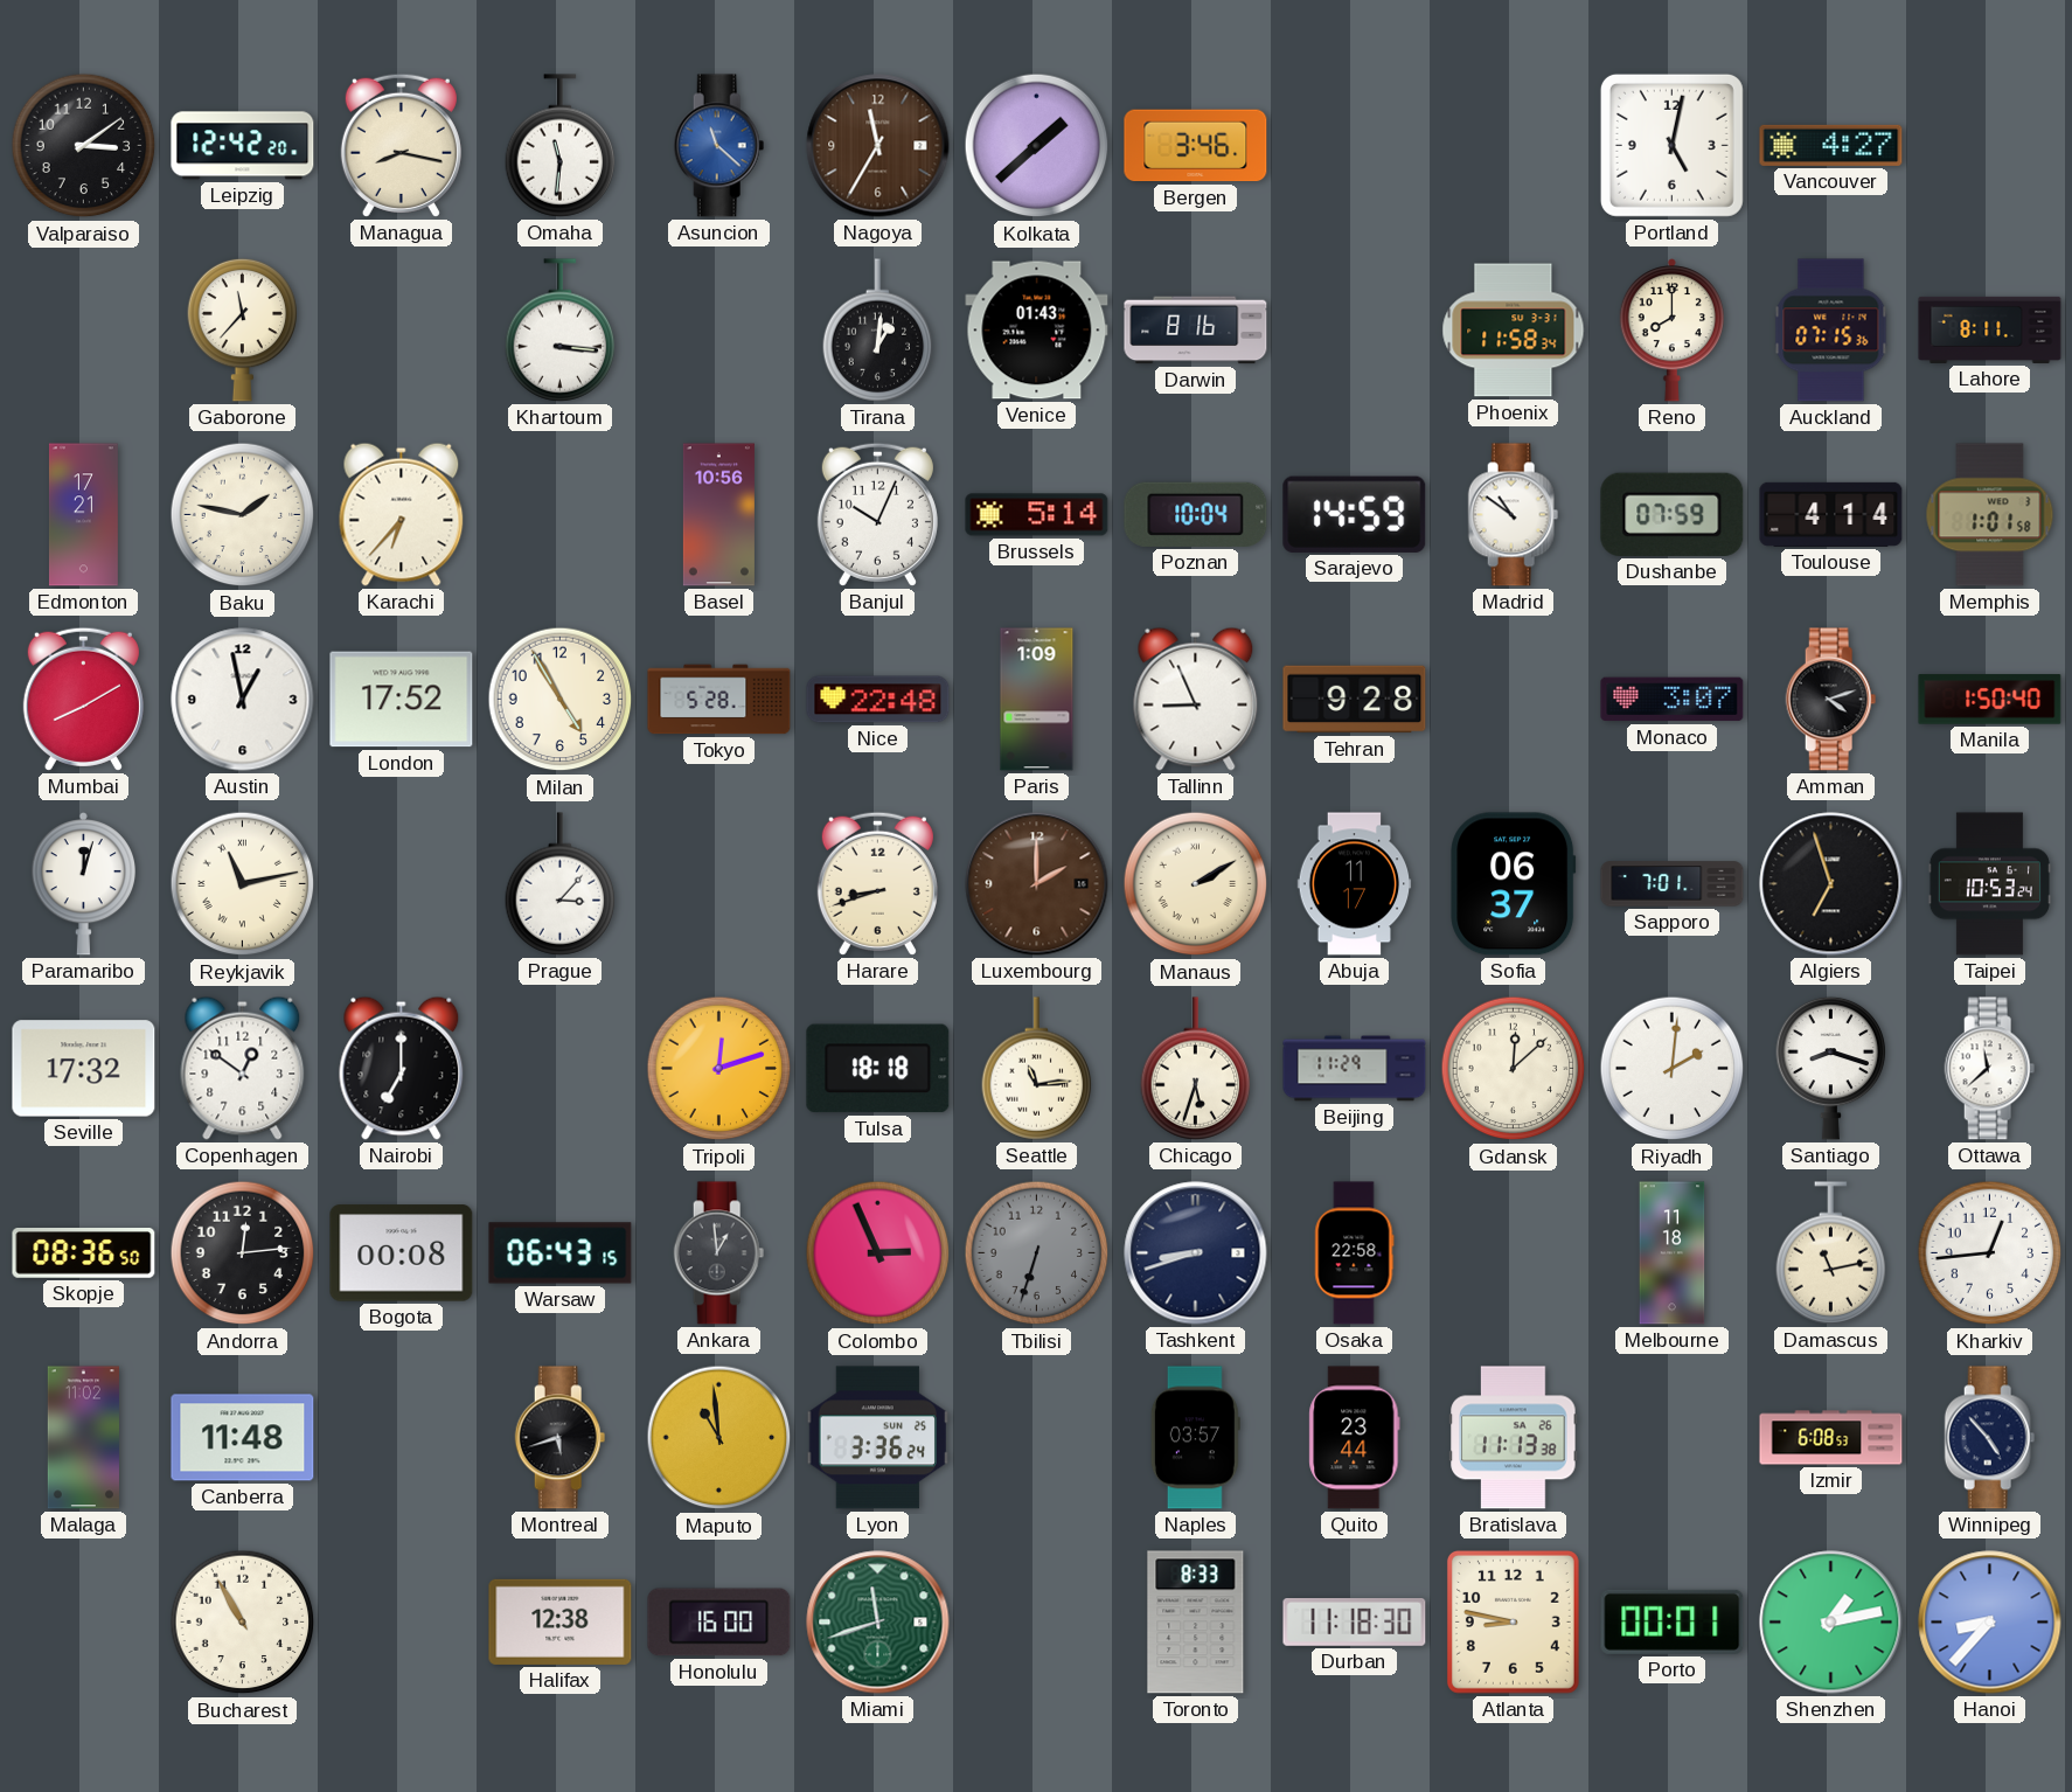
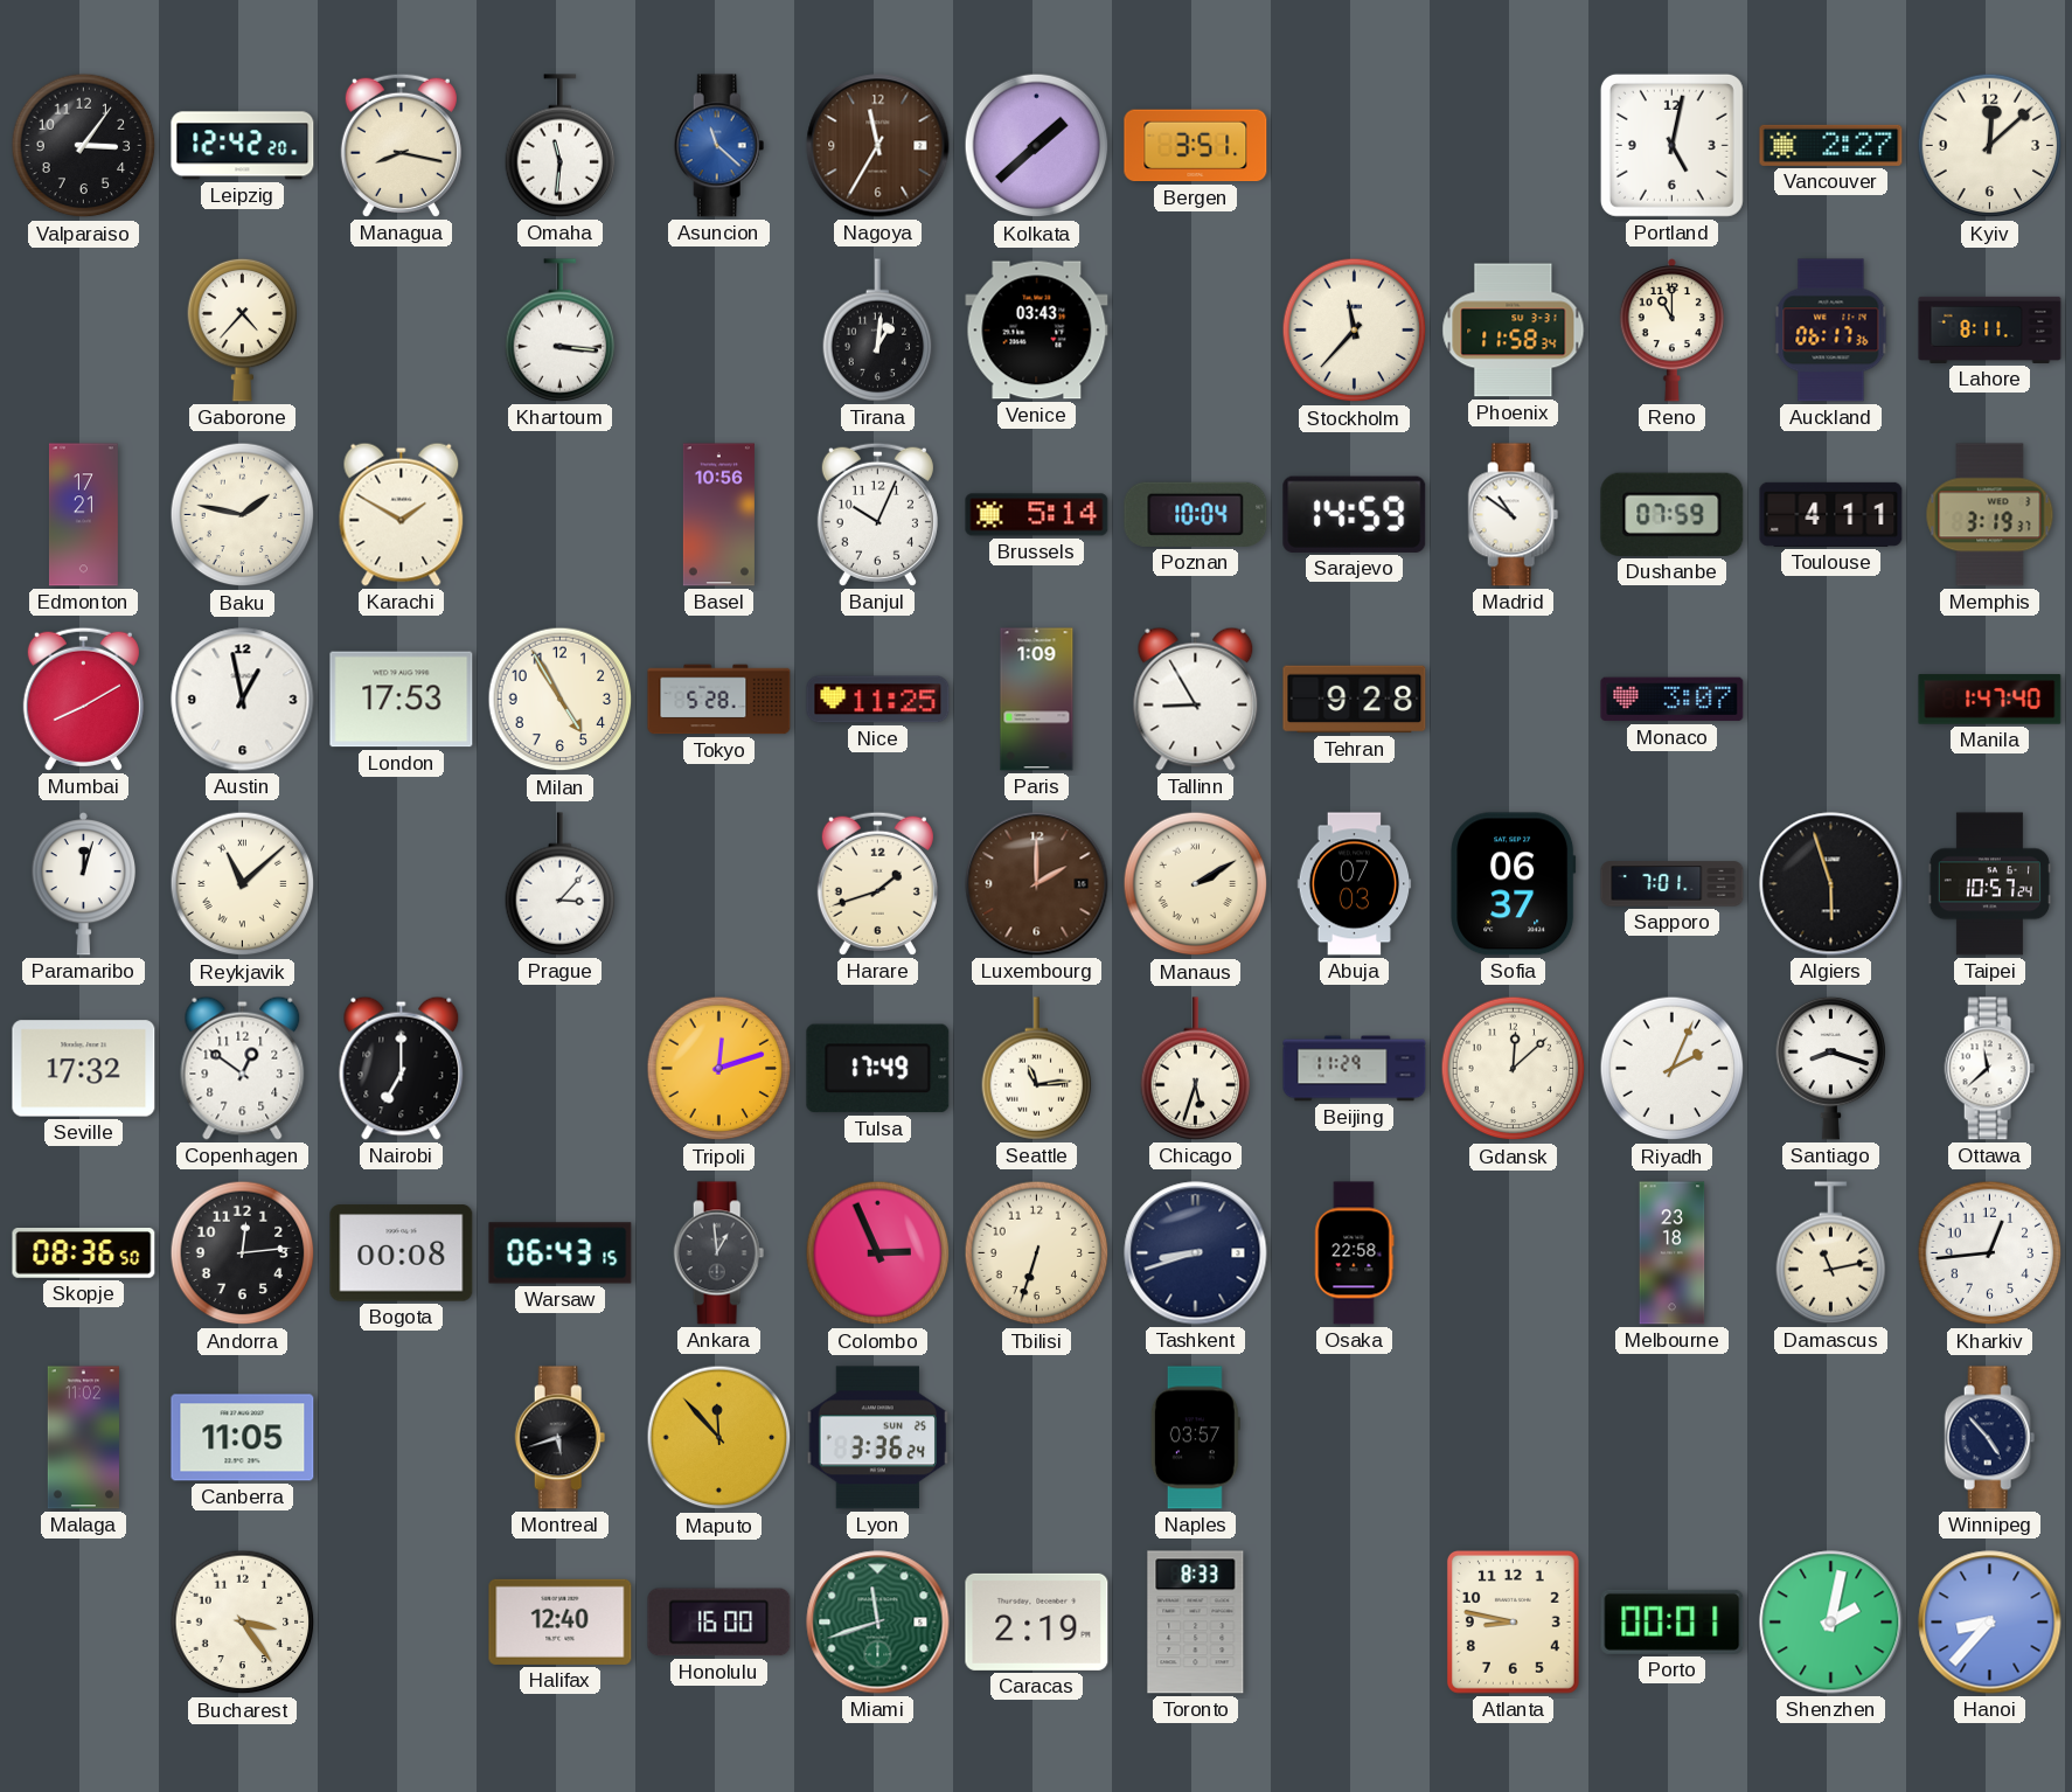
Valparaiso: 3:09 -> 3:06
Bergen: 3:46 -> 3:51
Vancouver: 4:27 -> 2:27
Kyiv: none -> 12:08
Gaborone: 11:37 -> 4:37
Venice: 01:43 -> 03:43
Darwin: 8:16 -> none
Stockholm: none -> 11:37
Reno: 8:00 -> 11:00
Auckland: 07:15 -> 06:17
Karachi: 6:37 -> 1:50
Toulouse: 4:14 -> 4:11
Memphis: 1:01 -> 3:19
London: 17:52 -> 17:53
Nice: 22:48 -> 11:25
Tallinn: 8:56 -> 8:55
Amman: 4:12 -> none
Manila: 1:50 -> 1:47
Reykjavik: 11:13 -> 11:08
Harare: 8:42 -> 1:42
Abuja: 11:17 -> 07:03
Algiers: 6:57 -> 5:57
Taipei: 10:53 -> 10:57
Tulsa: 18:18 -> 17:49
Riyadh: 2:01 -> 2:04
Tbilisi dial: grey -> cream
Melbourne: 11:18 -> 23:18
Canberra: 11:48 -> 11:05
Maputo: 10:59 -> 11:53
Quito: 23:44 -> none
Bratislava: 11:13 -> none
Izmir: 6:08 -> none
Bucharest: 10:55 -> 3:24
Halifax: 12:38 -> 12:40
Caracas: none -> 2:19
Durban: 11:18 -> none
Shenzhen: 1:13 -> 2:02
